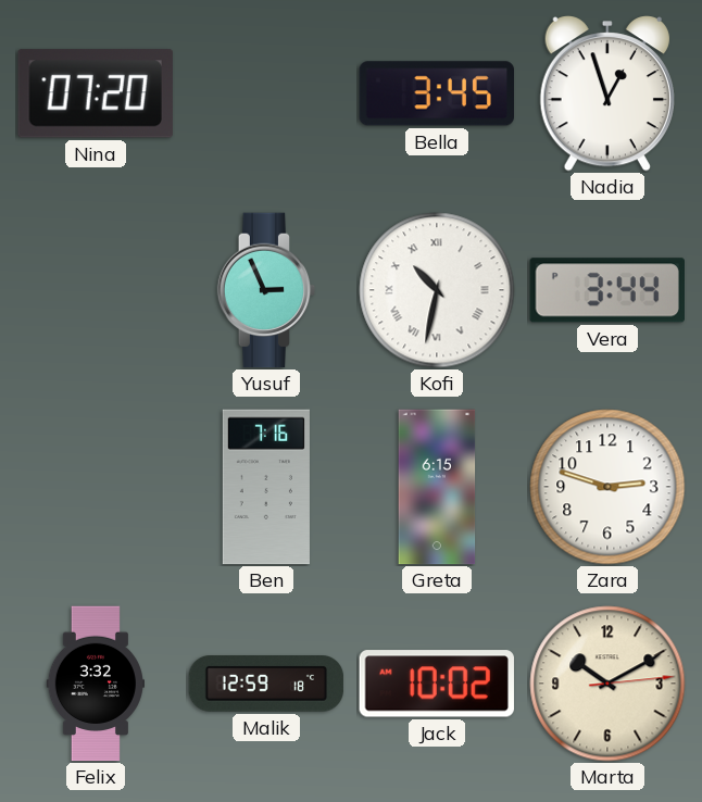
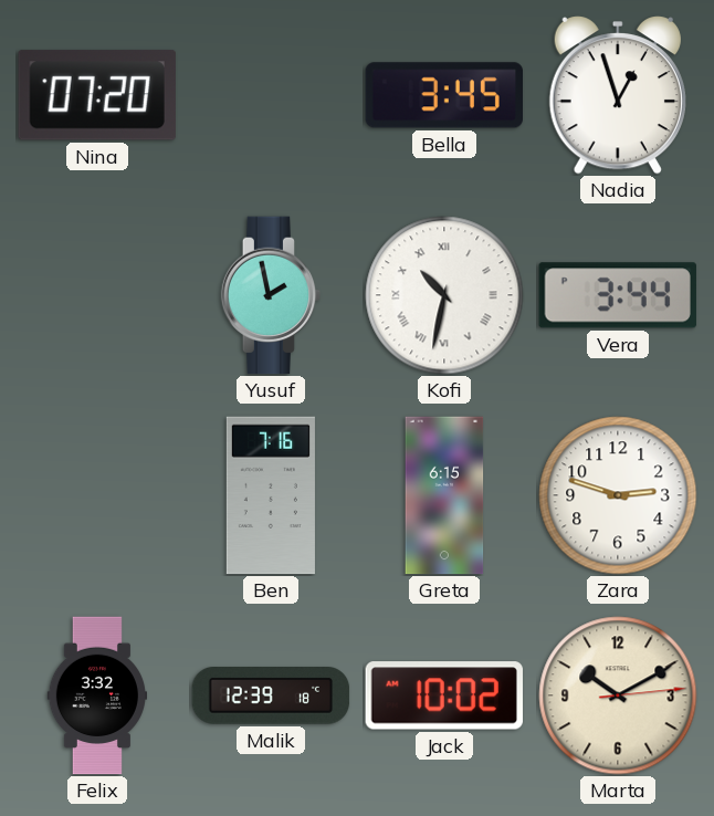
Yusuf: 2:56 -> 1:58
Malik: 12:59 -> 12:39
